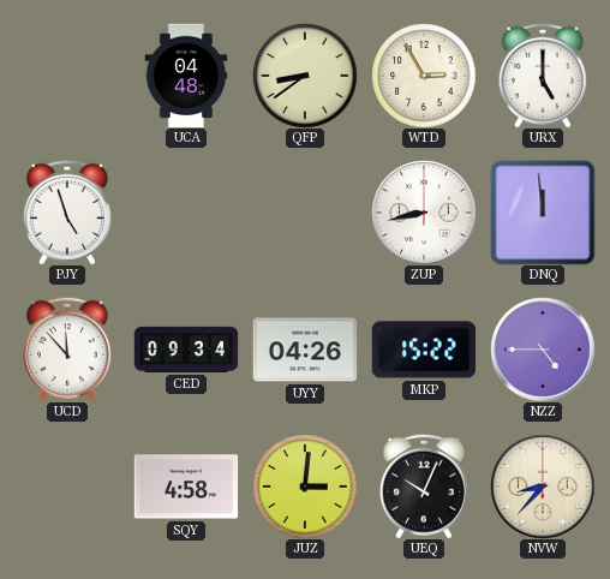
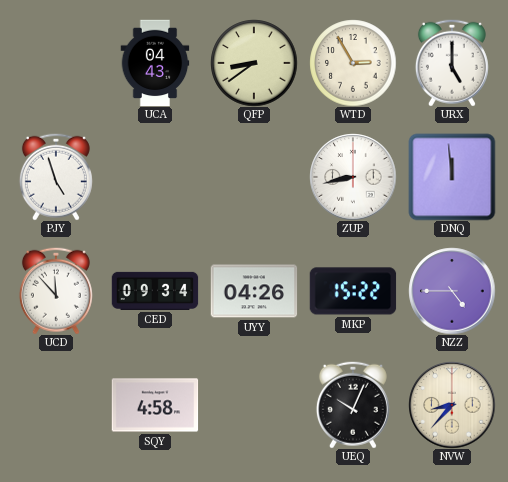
UCA: 04:48 -> 04:43
JUZ: 3:01 -> none
